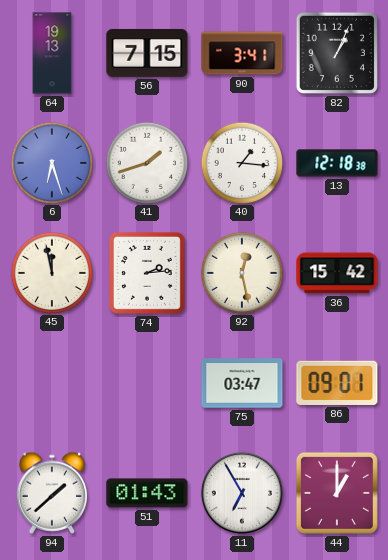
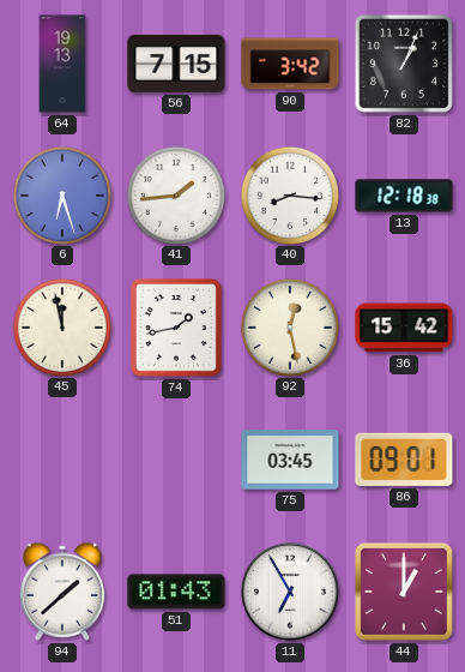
90: 3:41 -> 3:42
41: 1:42 -> 1:44
40: 1:16 -> 8:16
74: 2:14 -> 1:43
75: 03:47 -> 03:45
